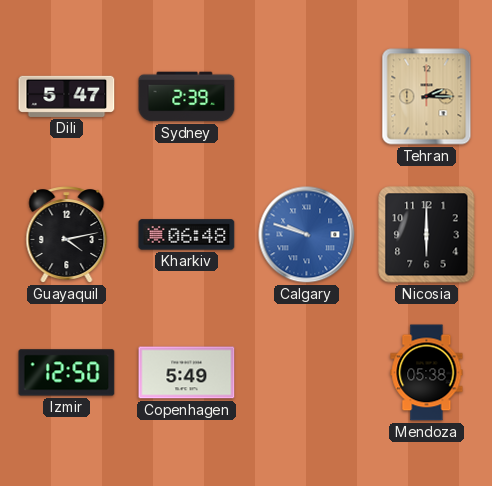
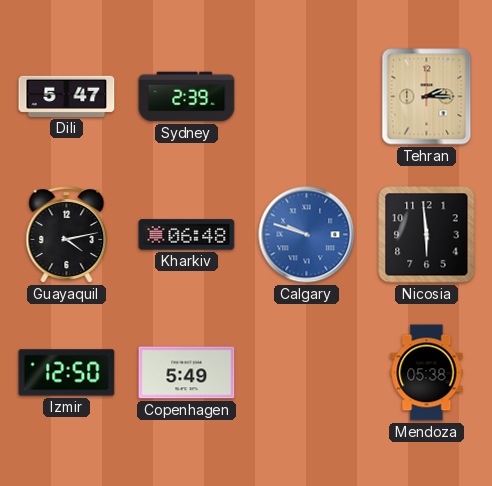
Nicosia: 6:00 -> 5:59
